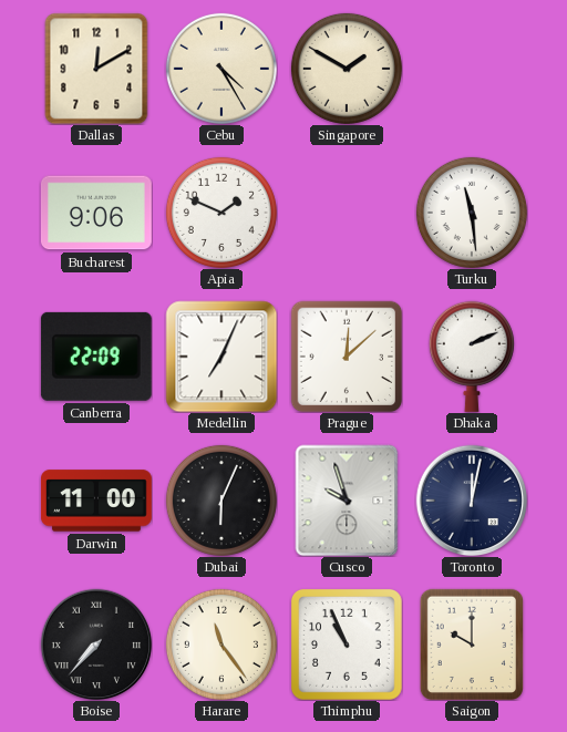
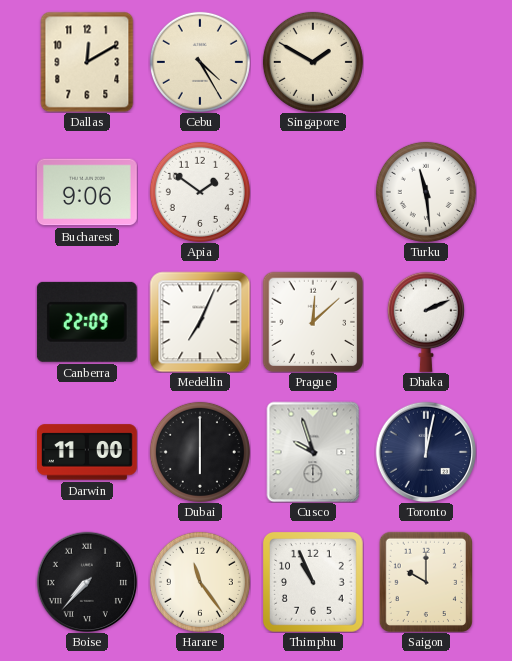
Apia: 1:49 -> 1:51
Dubai: 6:04 -> 6:00
